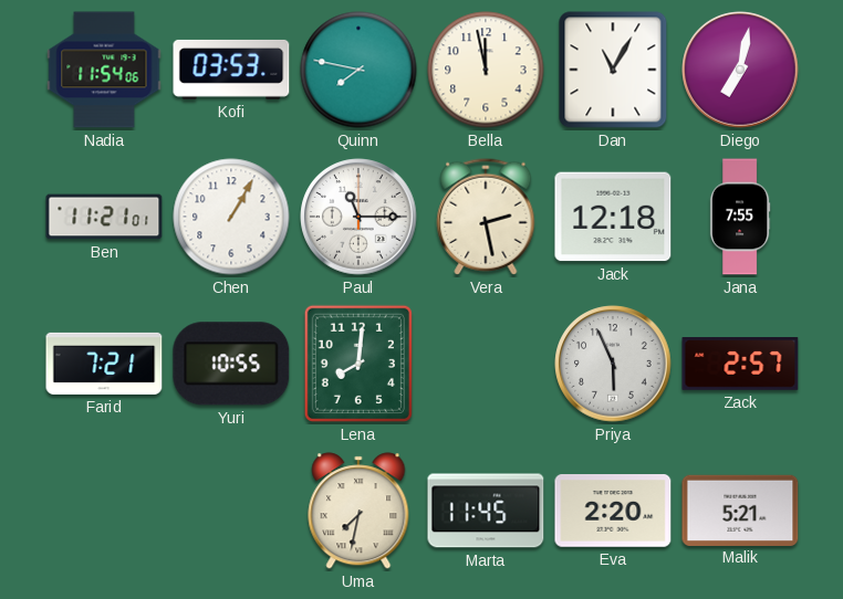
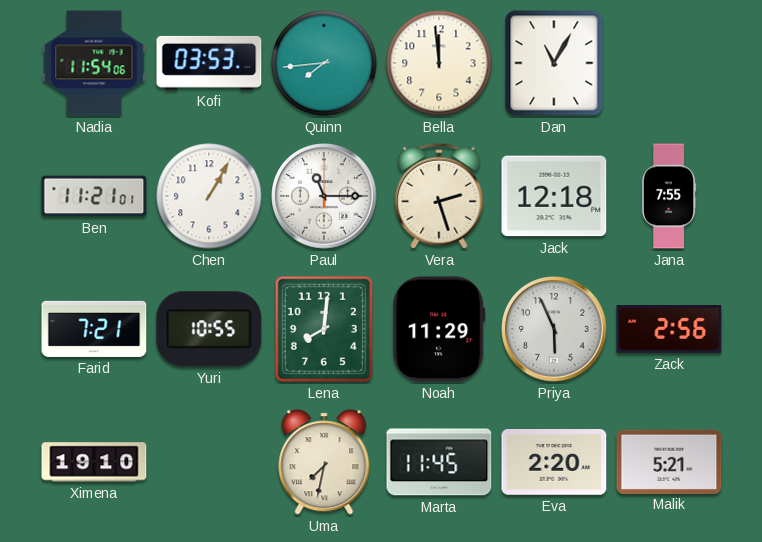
Quinn: 7:47 -> 7:44
Bella: 11:58 -> 11:59
Diego: 7:02 -> none
Vera: 2:28 -> 2:27
Noah: none -> 11:29
Zack: 2:57 -> 2:56
Ximena: none -> 19:10
